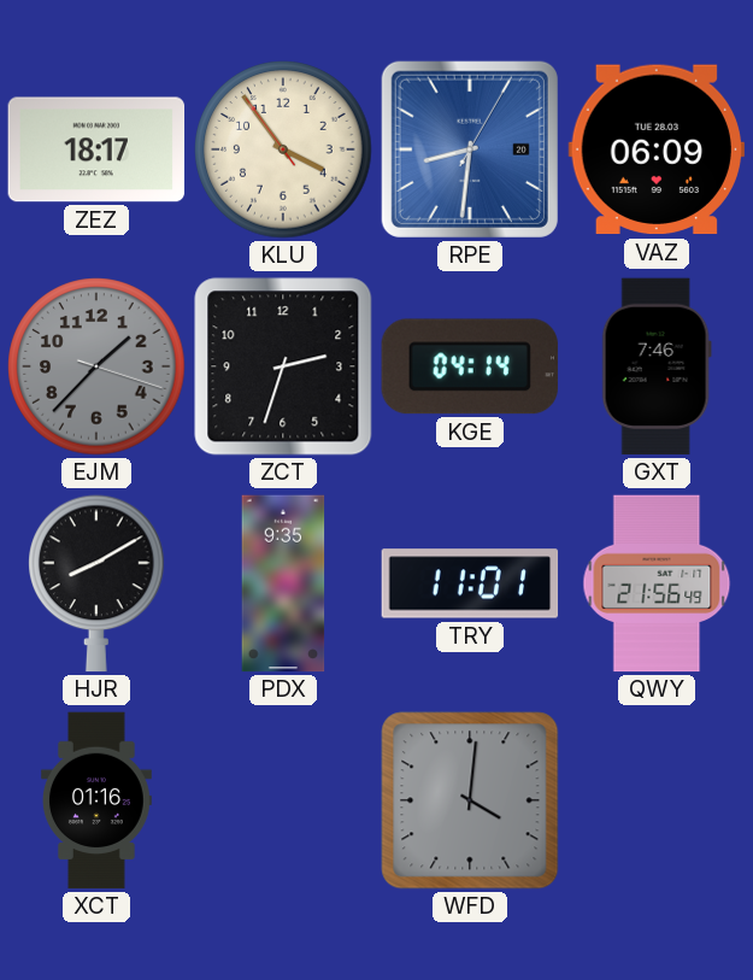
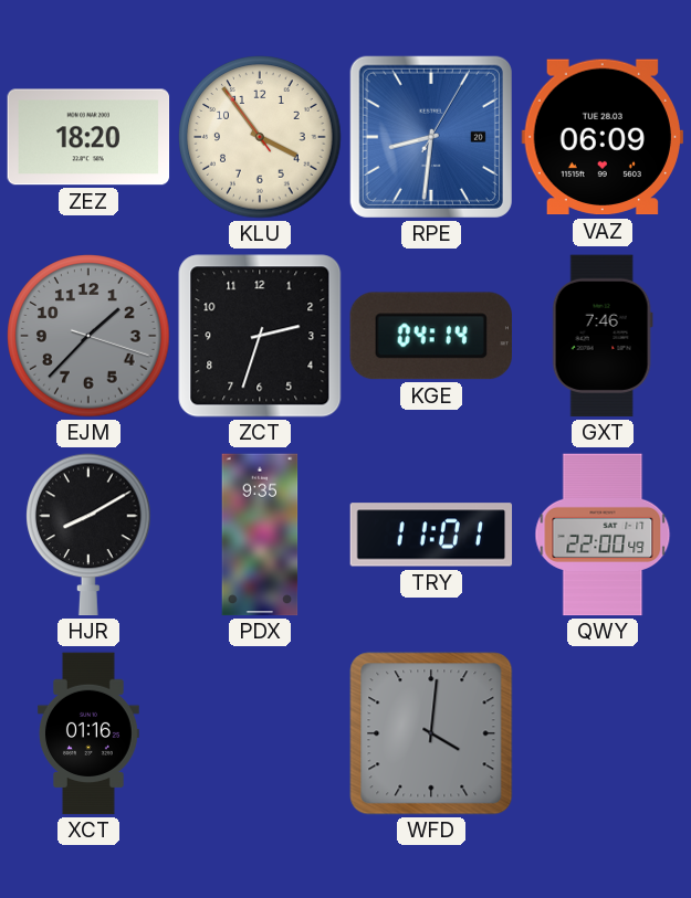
ZEZ: 18:17 -> 18:20
QWY: 21:56 -> 22:00
